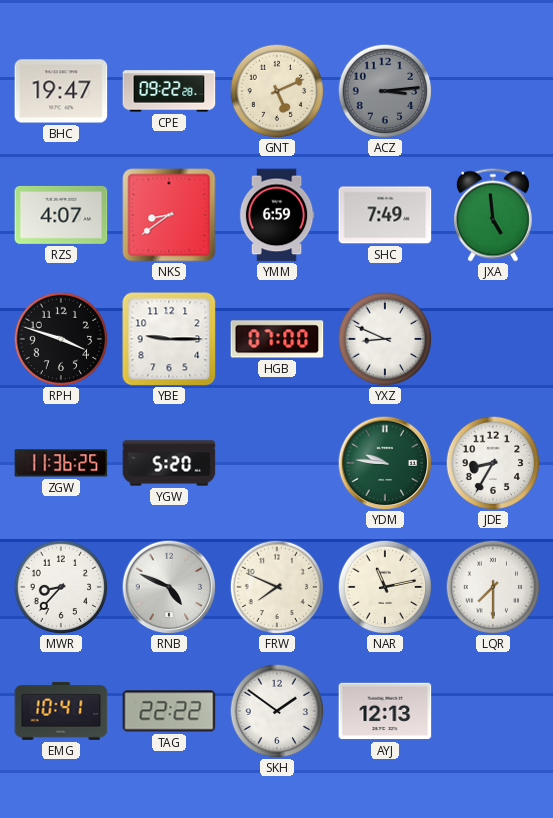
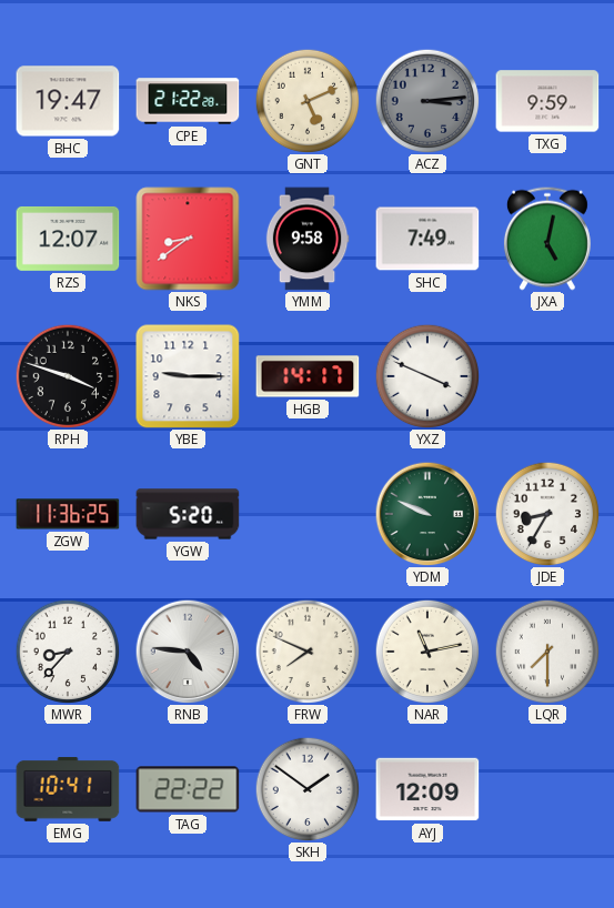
CPE: 09:22 -> 21:22
TXG: none -> 9:59
RZS: 4:07 -> 12:07
YMM: 6:59 -> 9:58
JXA: 4:59 -> 5:02
HGB: 07:00 -> 14:17
YXZ: 8:49 -> 3:49
YDM: 9:46 -> 9:49
RNB: 4:49 -> 4:46
AYJ: 12:13 -> 12:09
